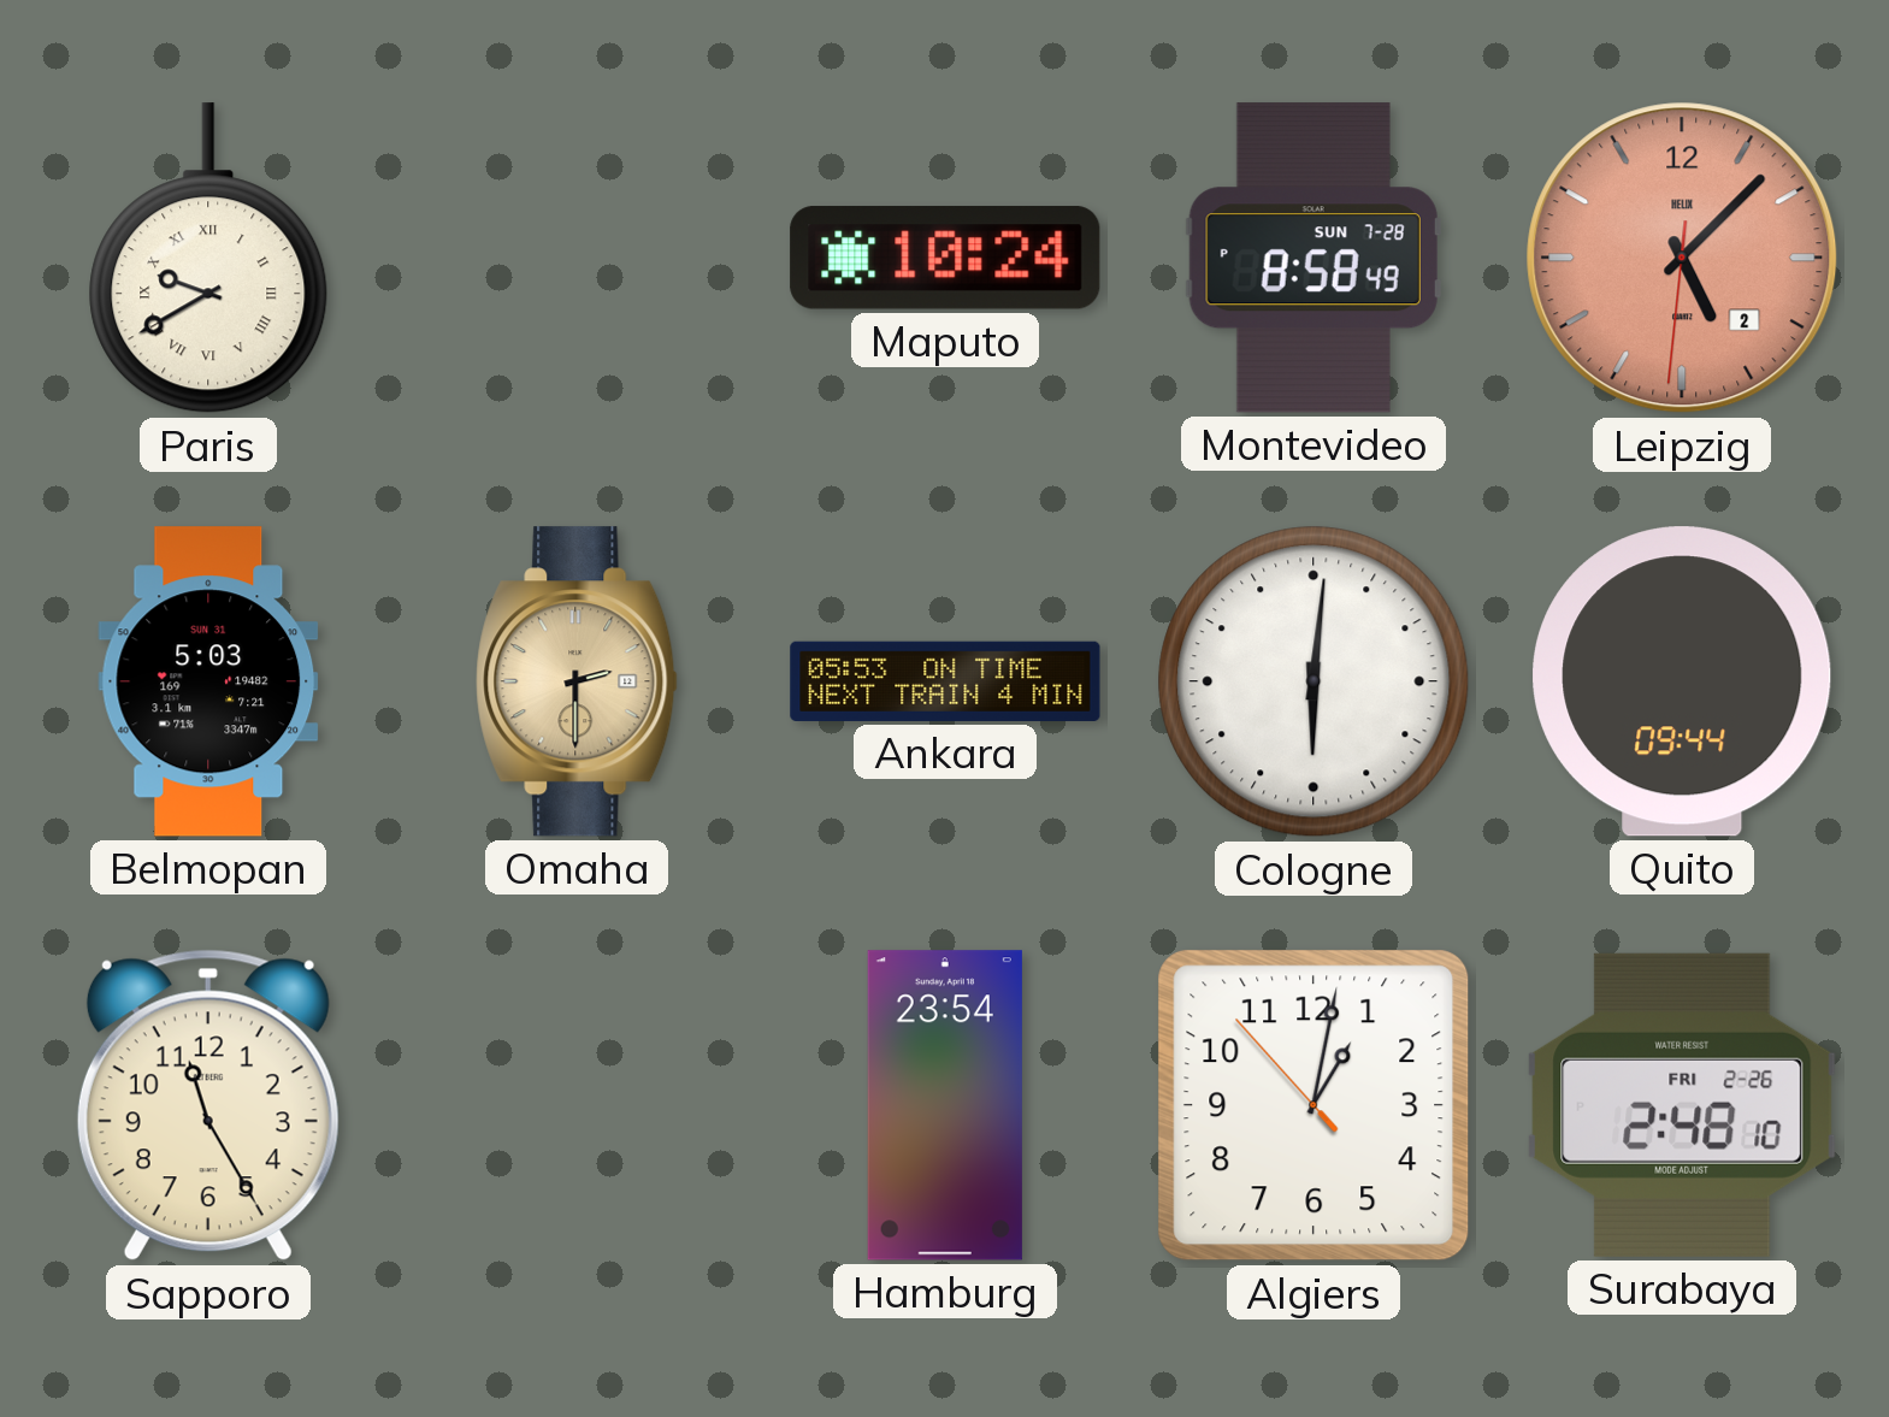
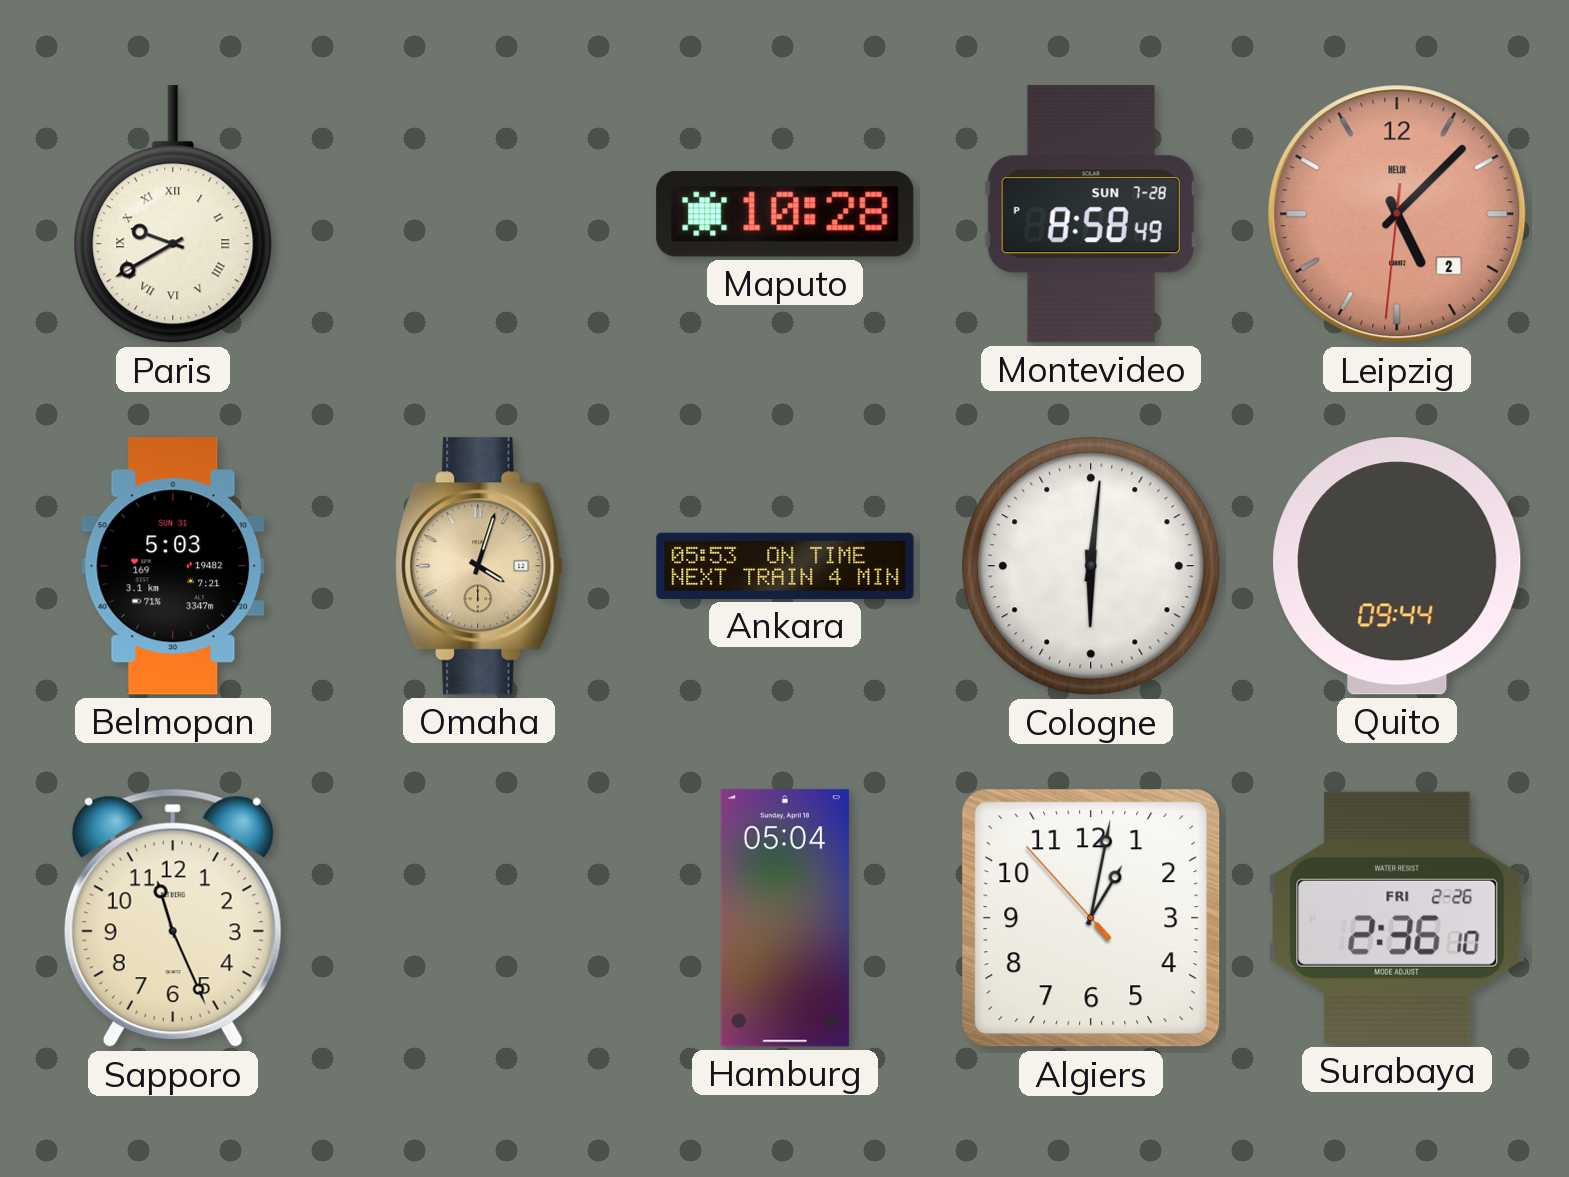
Maputo: 10:24 -> 10:28
Omaha: 2:30 -> 4:03
Sapporo: 11:25 -> 11:26
Hamburg: 23:54 -> 05:04
Surabaya: 2:48 -> 2:36
